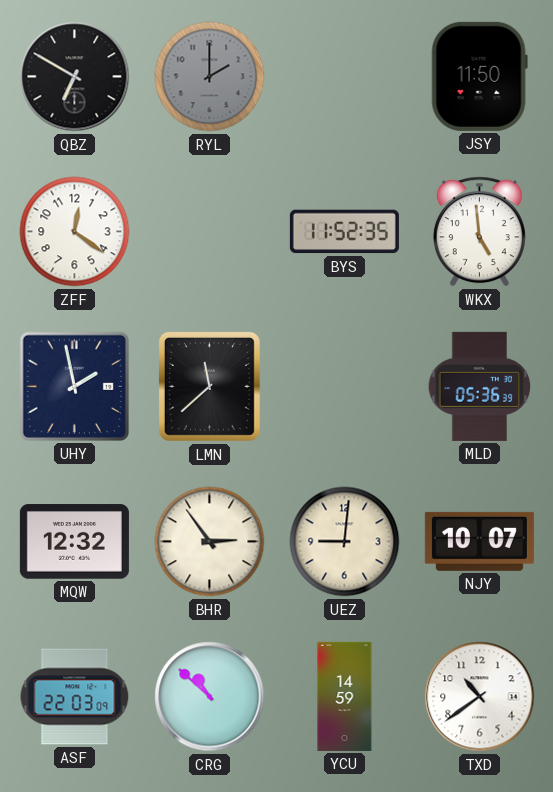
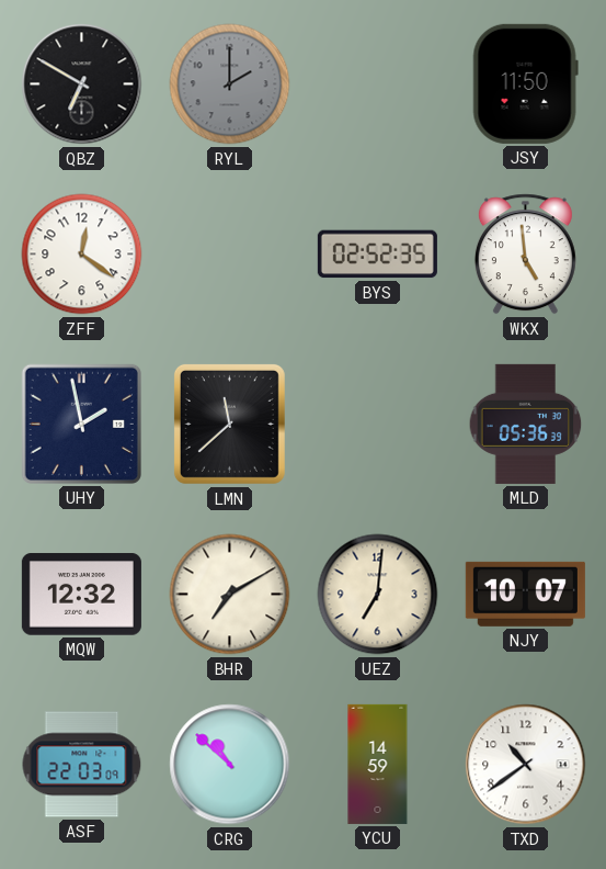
BYS: 11:52 -> 02:52
BHR: 2:54 -> 7:10
UEZ: 9:01 -> 7:01
